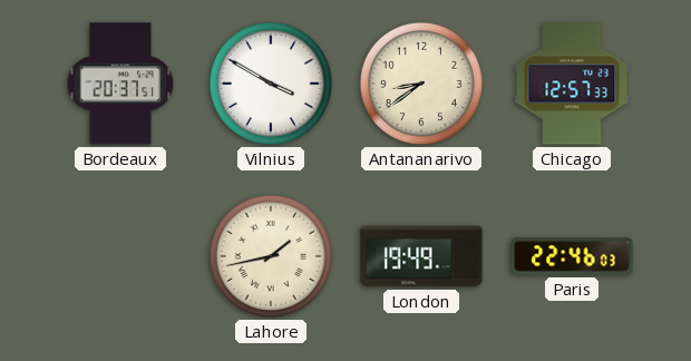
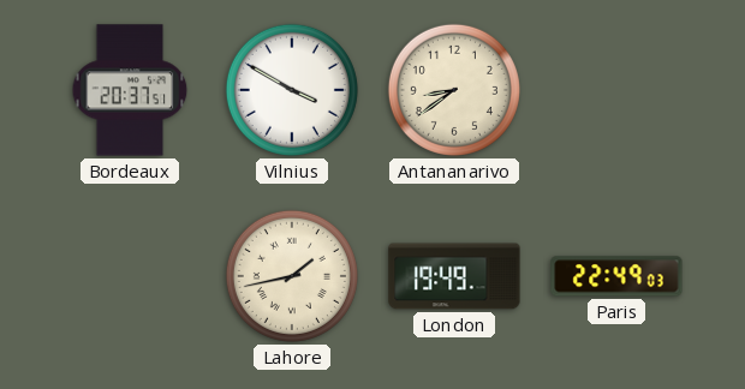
Chicago: 12:57 -> none
Paris: 22:46 -> 22:49
